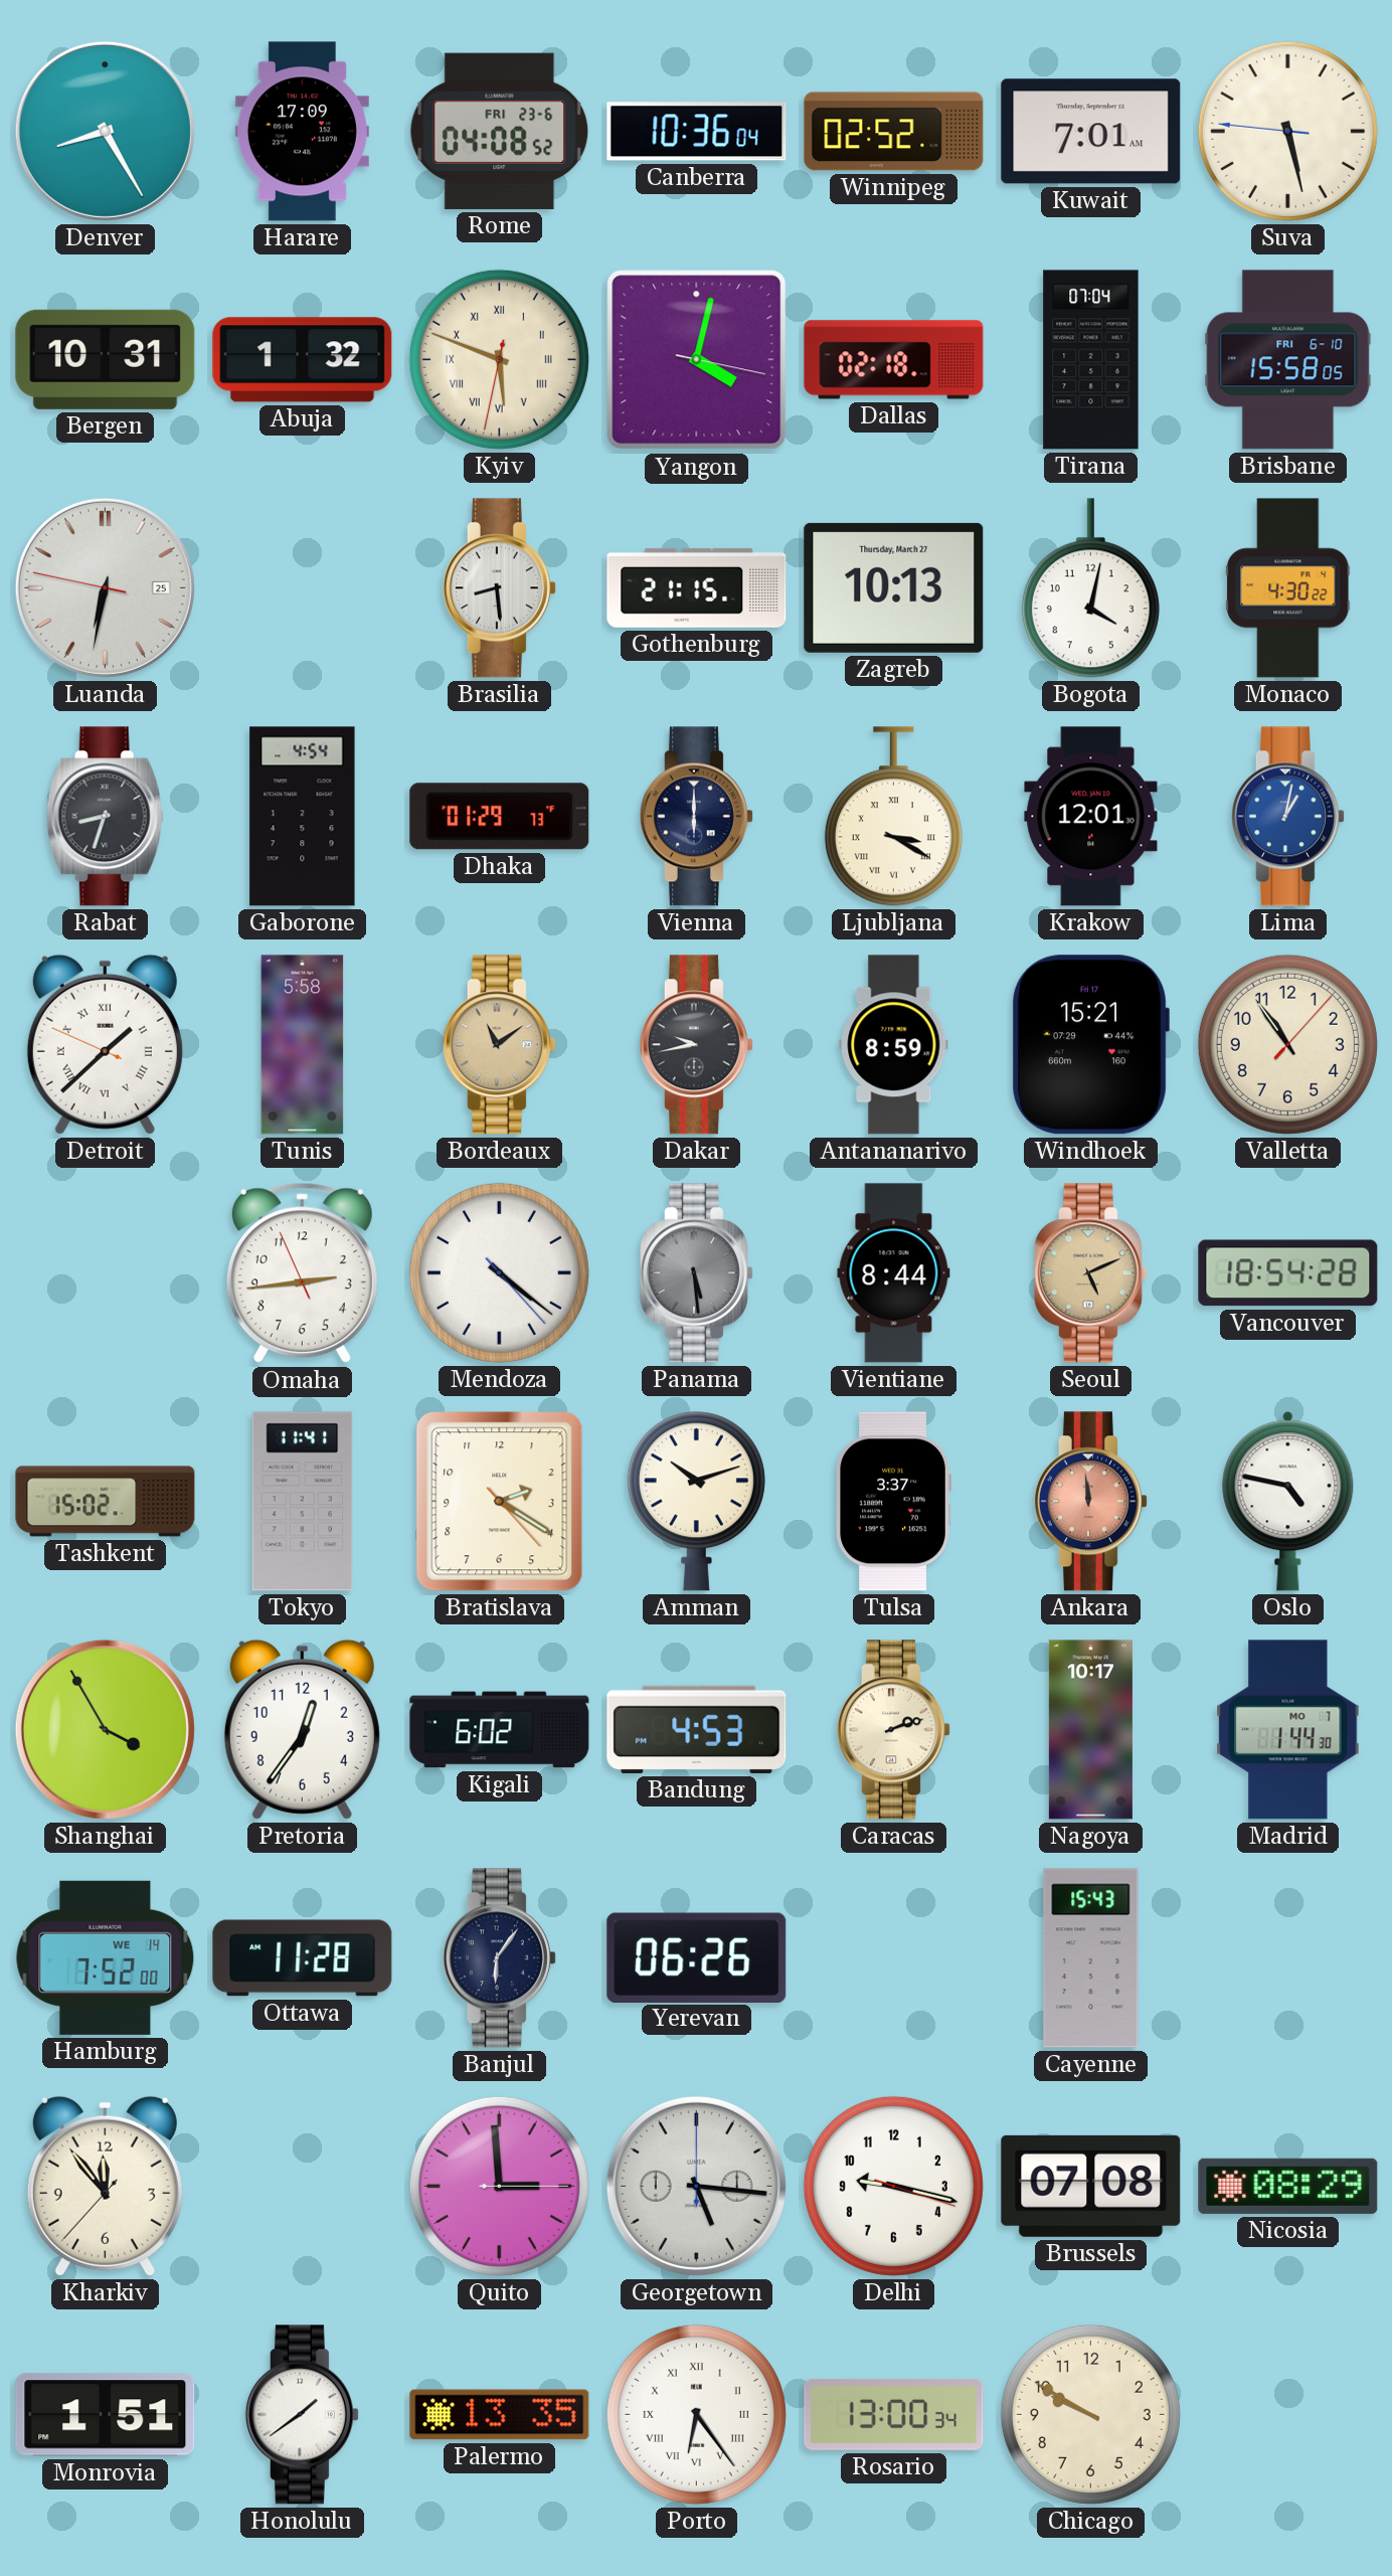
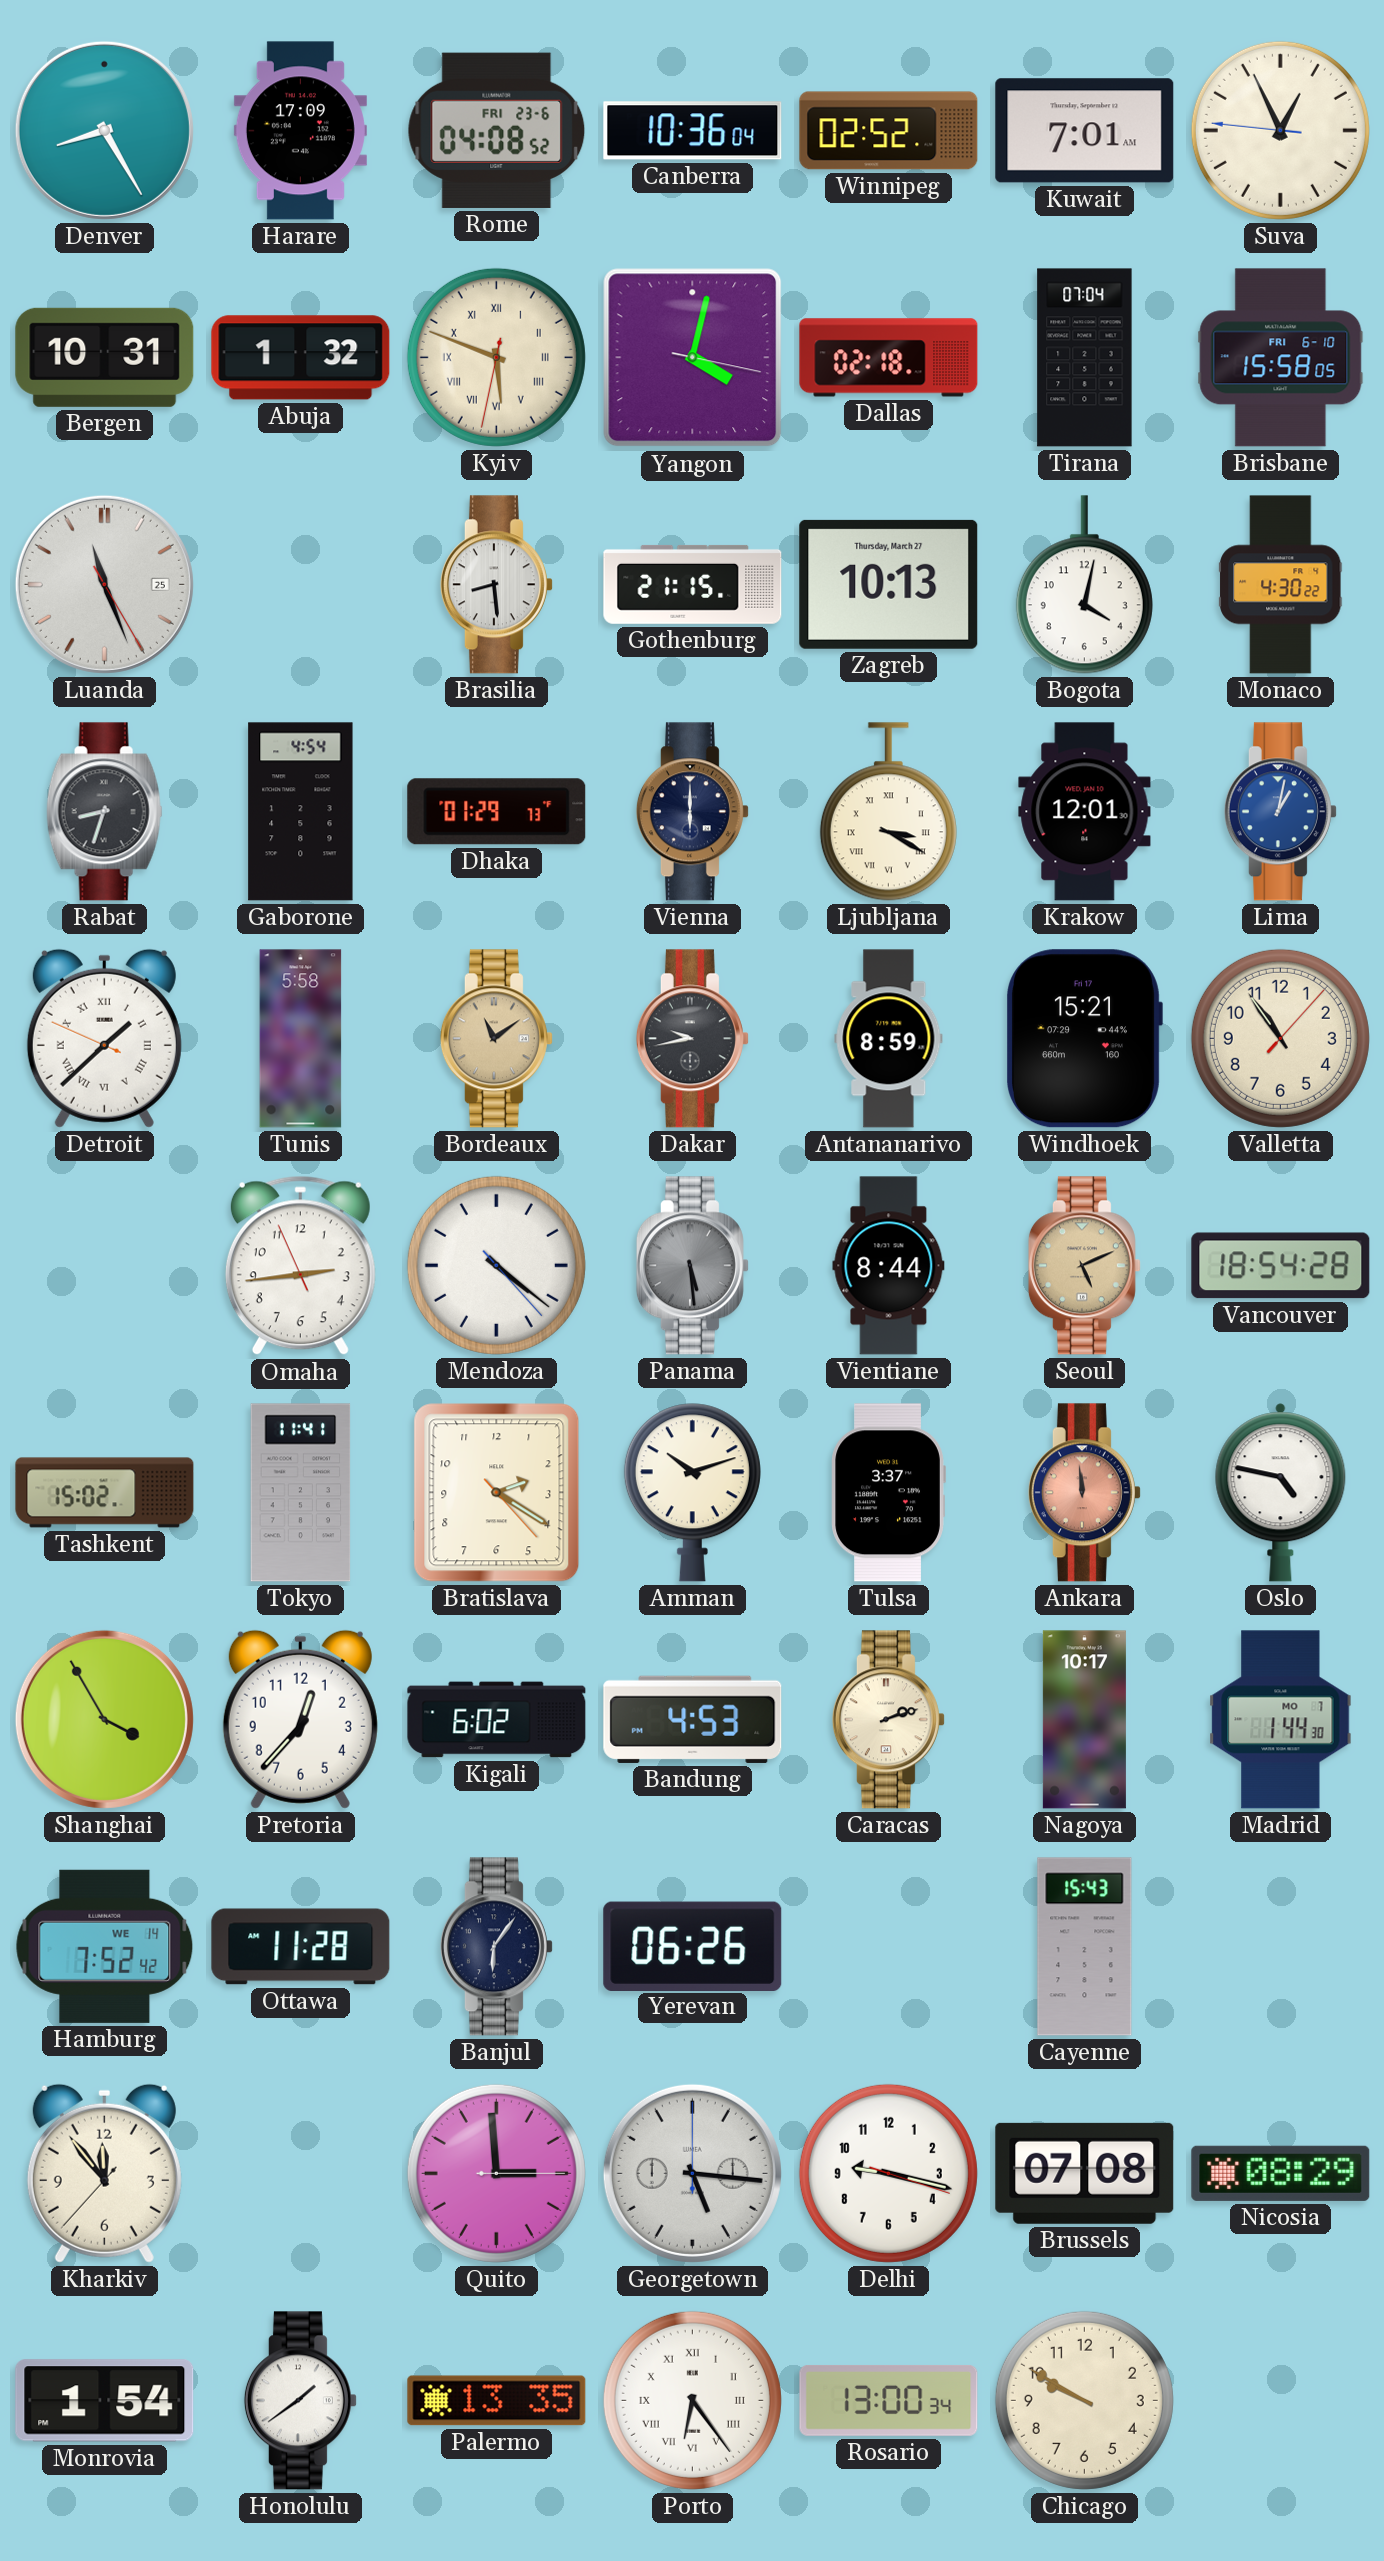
Suva: 5:27 -> 12:55
Luanda: 6:31 -> 11:26
Pretoria: 12:36 -> 12:37
Hamburg: 7:52:00 -> 7:52:42
Monrovia: 1:51 -> 1:54
